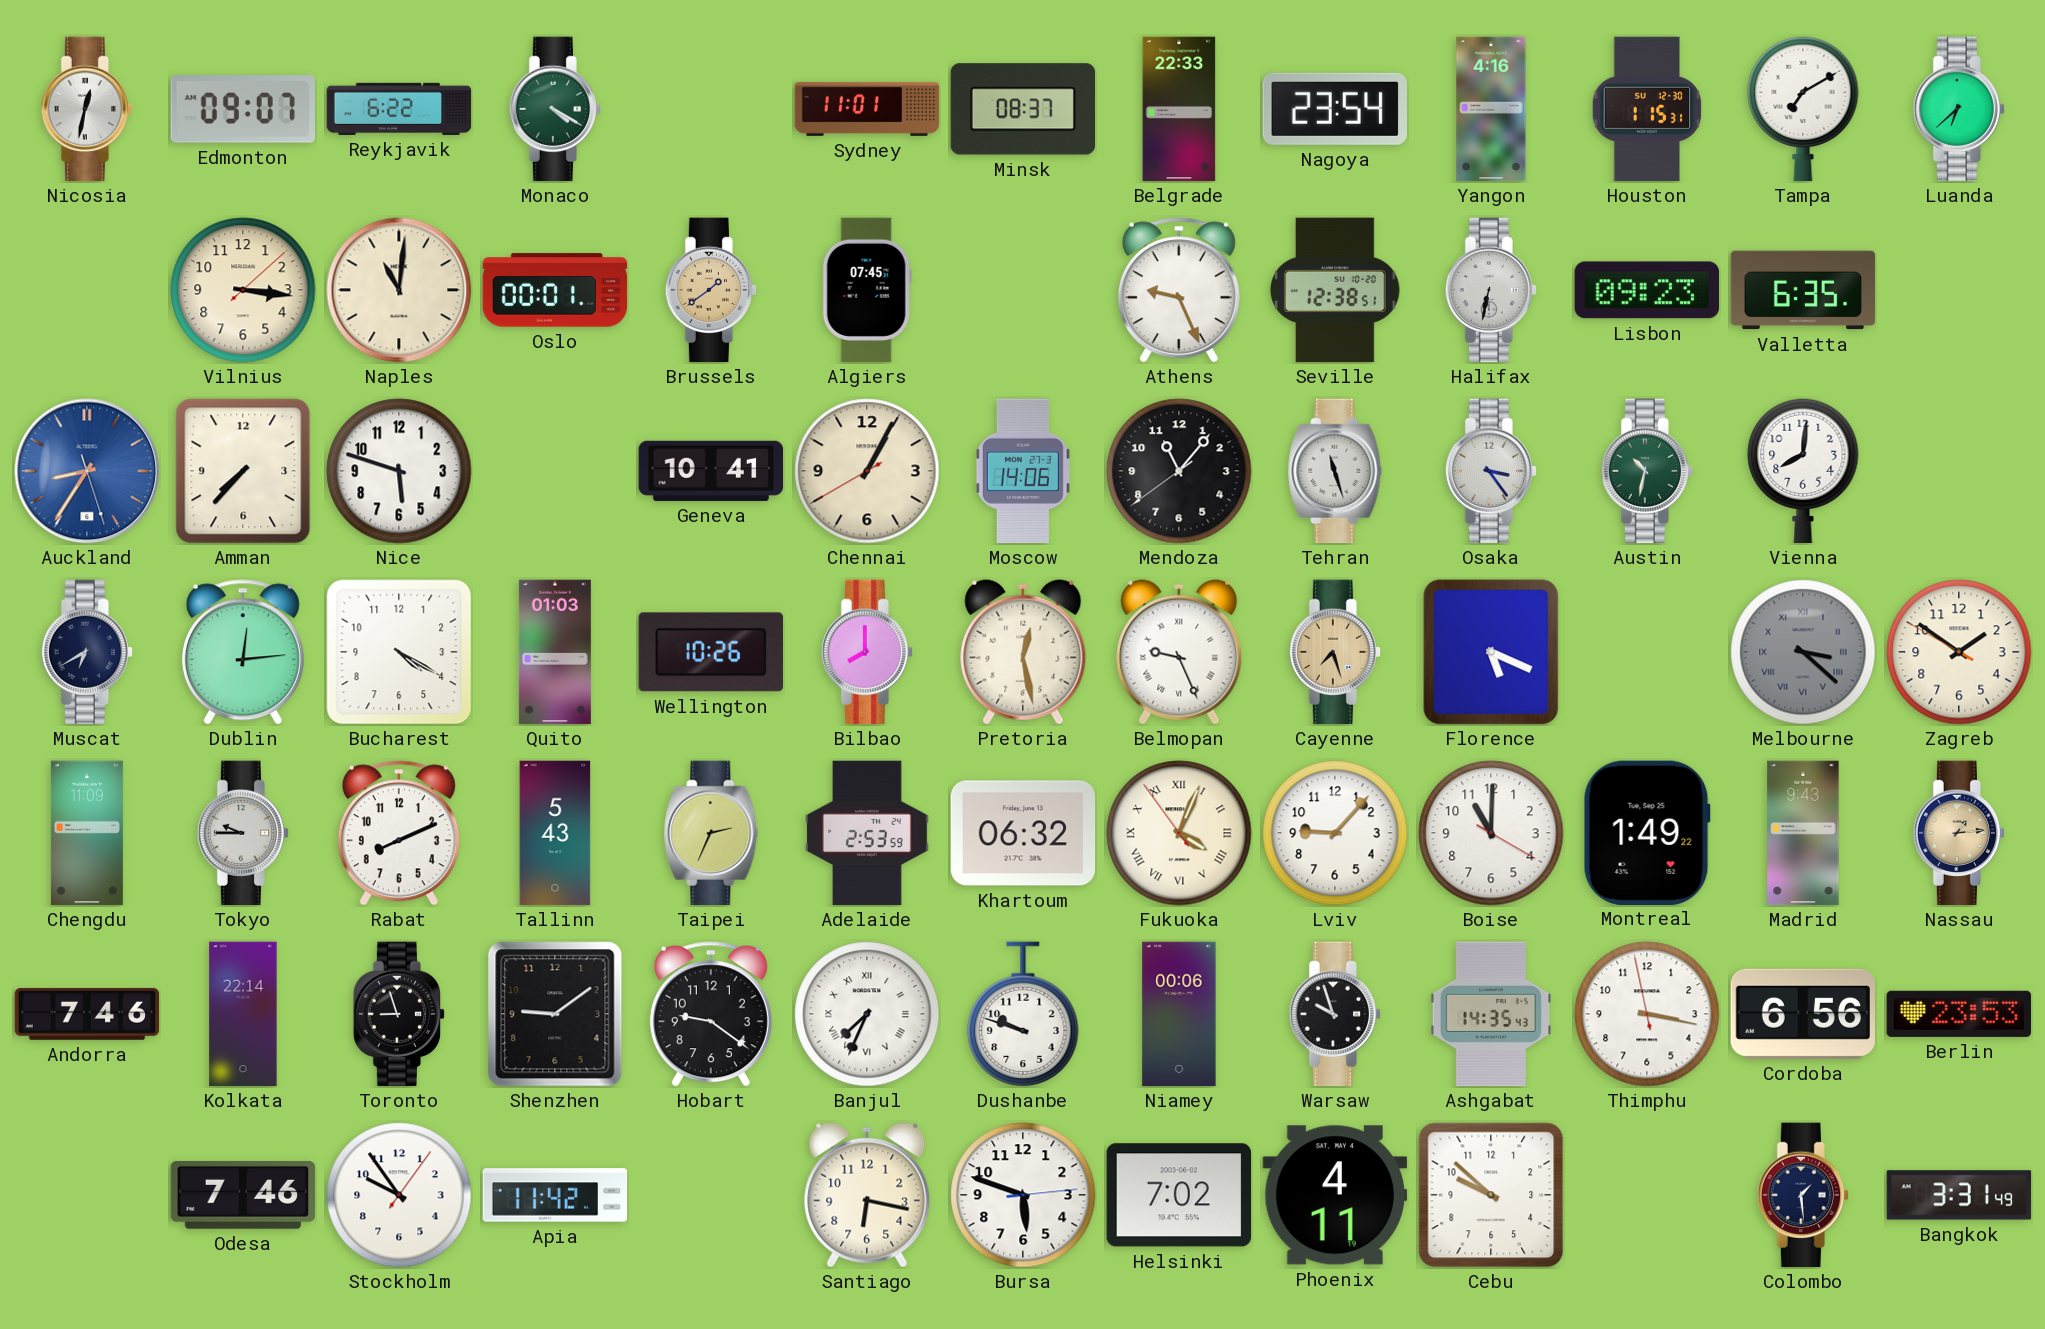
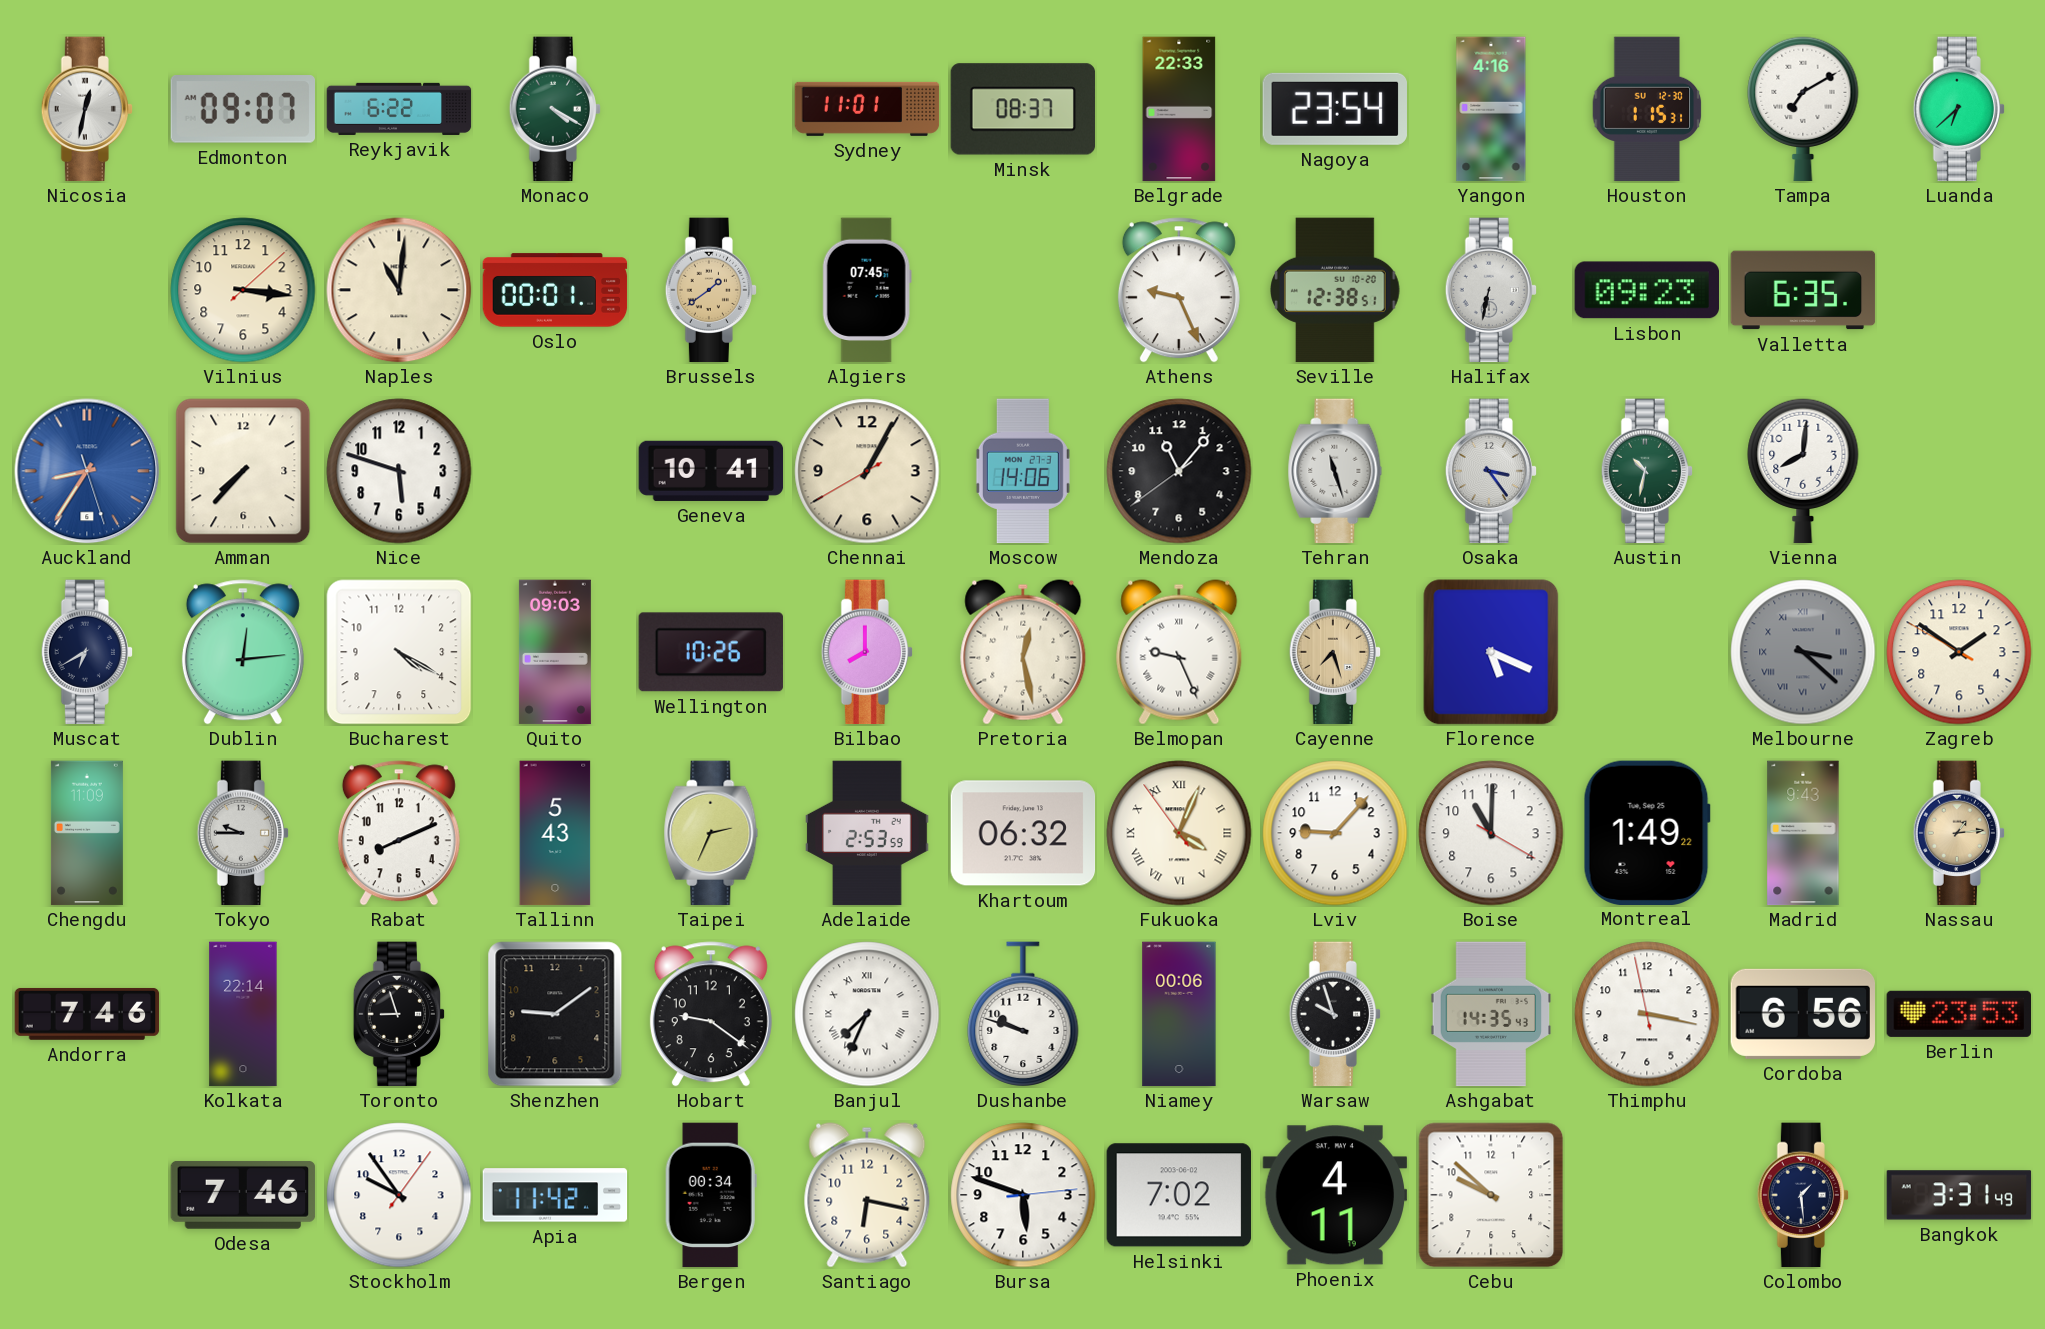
Quito: 01:03 -> 09:03
Bergen: none -> 00:34
